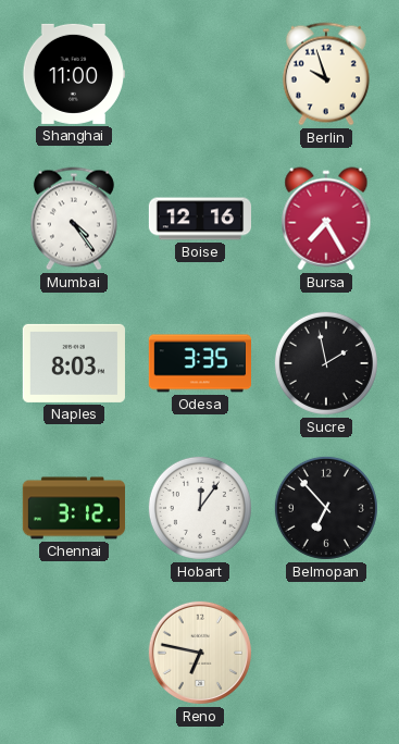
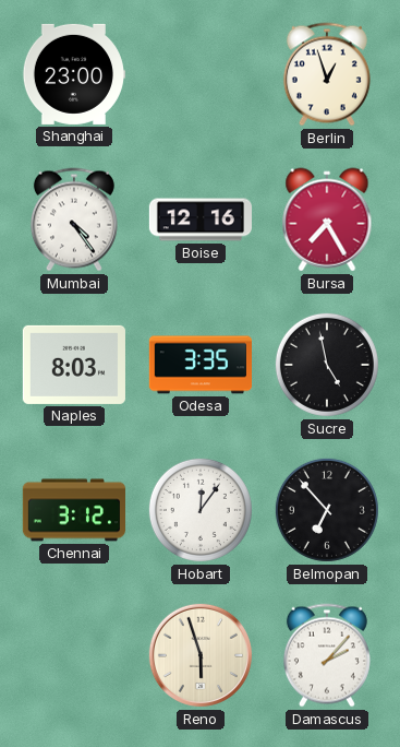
Shanghai: 11:00 -> 23:00
Berlin: 9:57 -> 12:57
Sucre: 1:58 -> 4:58
Reno: 6:47 -> 5:57
Damascus: none -> 2:07
